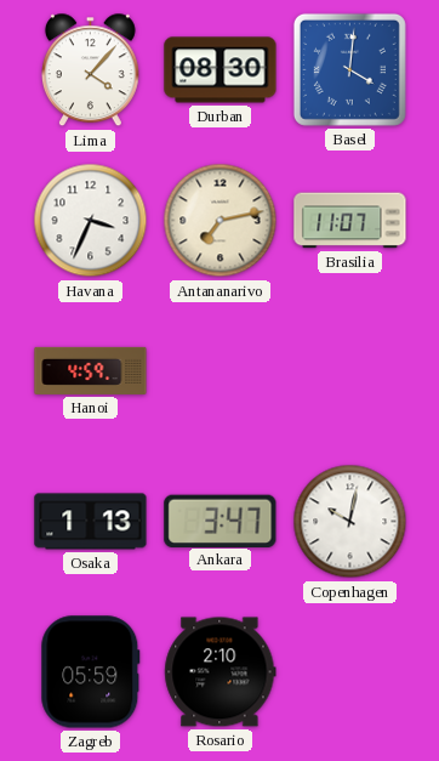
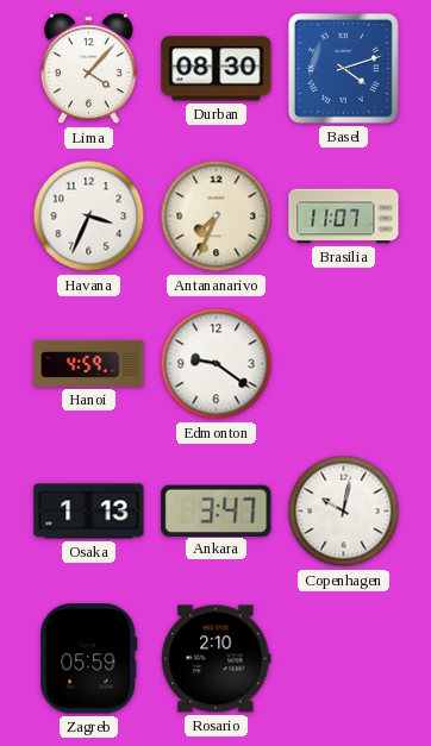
Basel: 4:01 -> 4:12
Antananarivo: 7:13 -> 7:34
Edmonton: none -> 9:21
